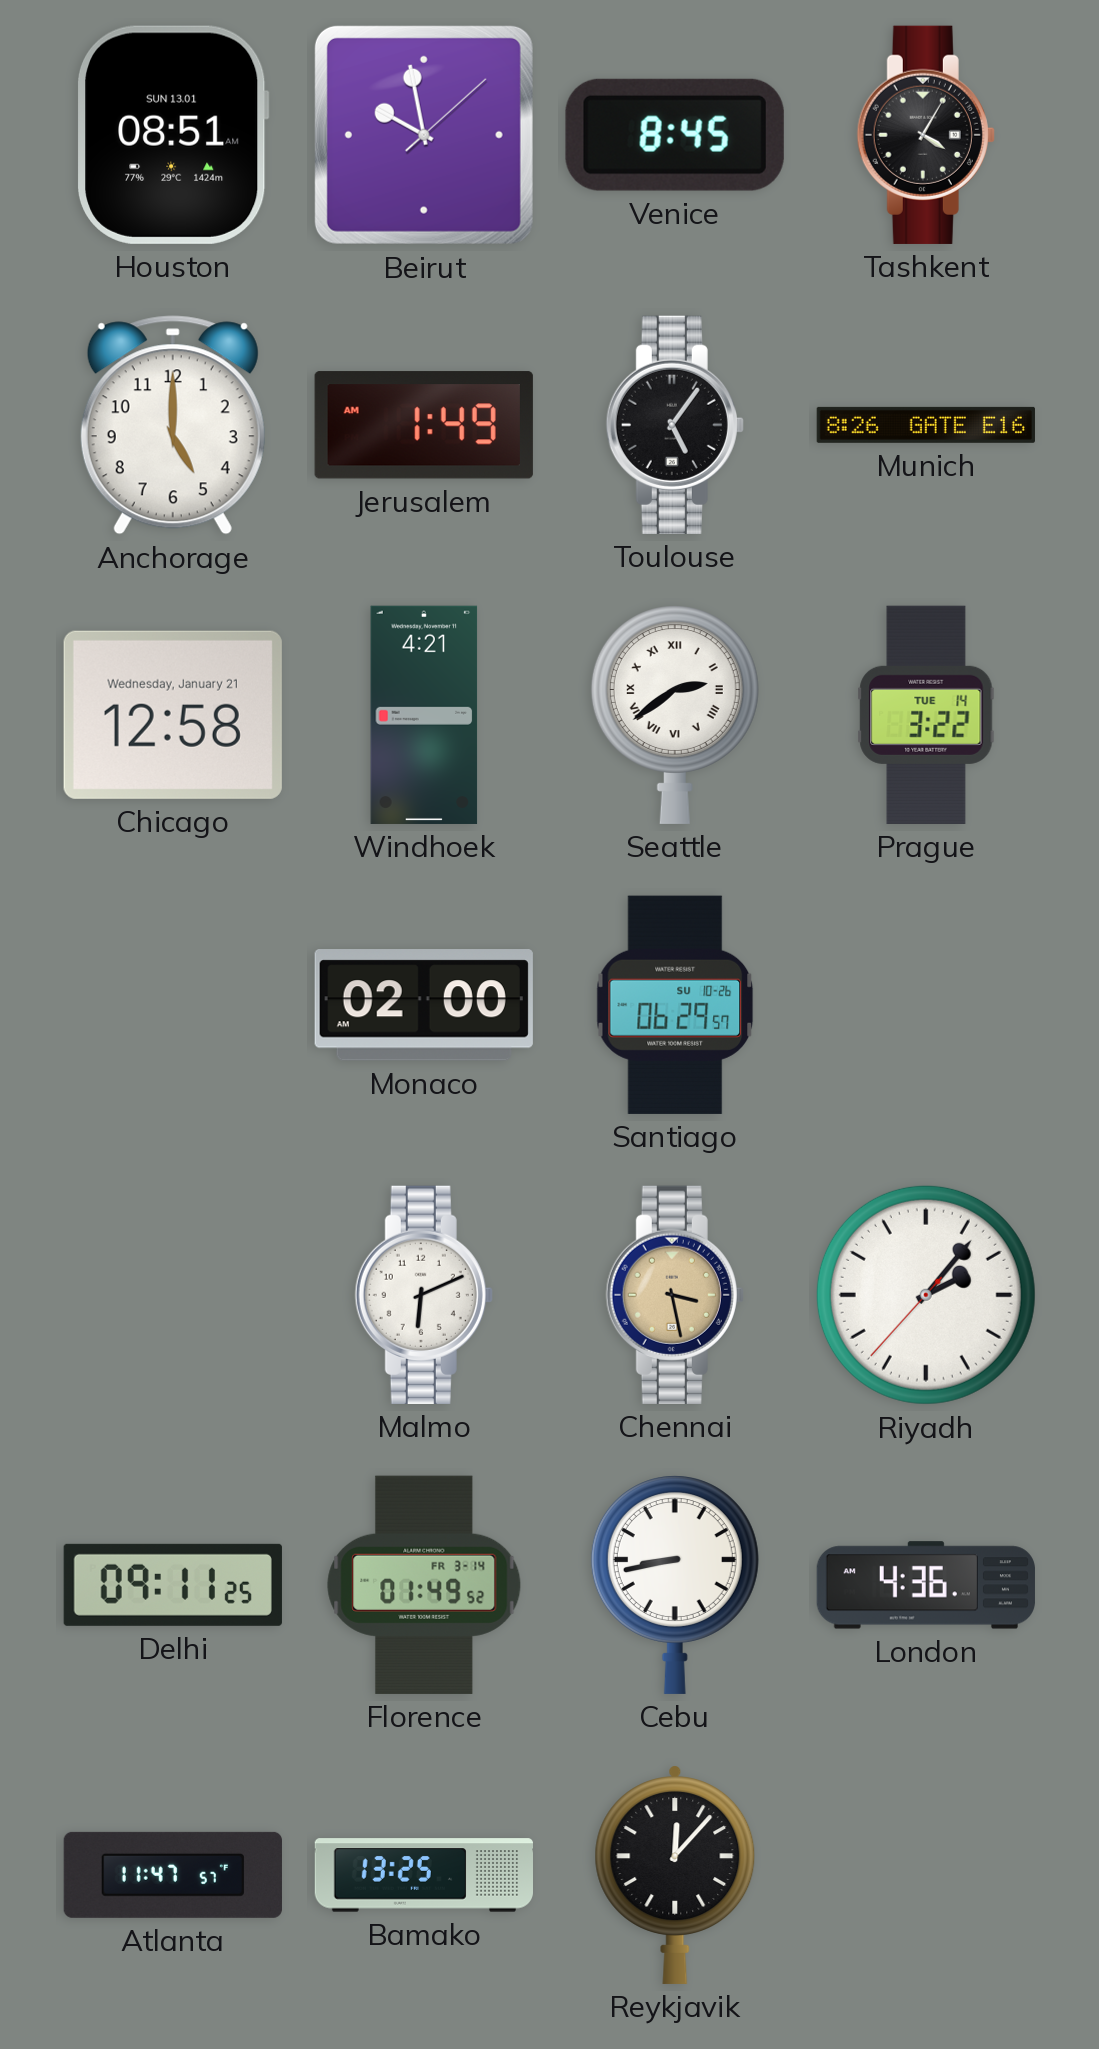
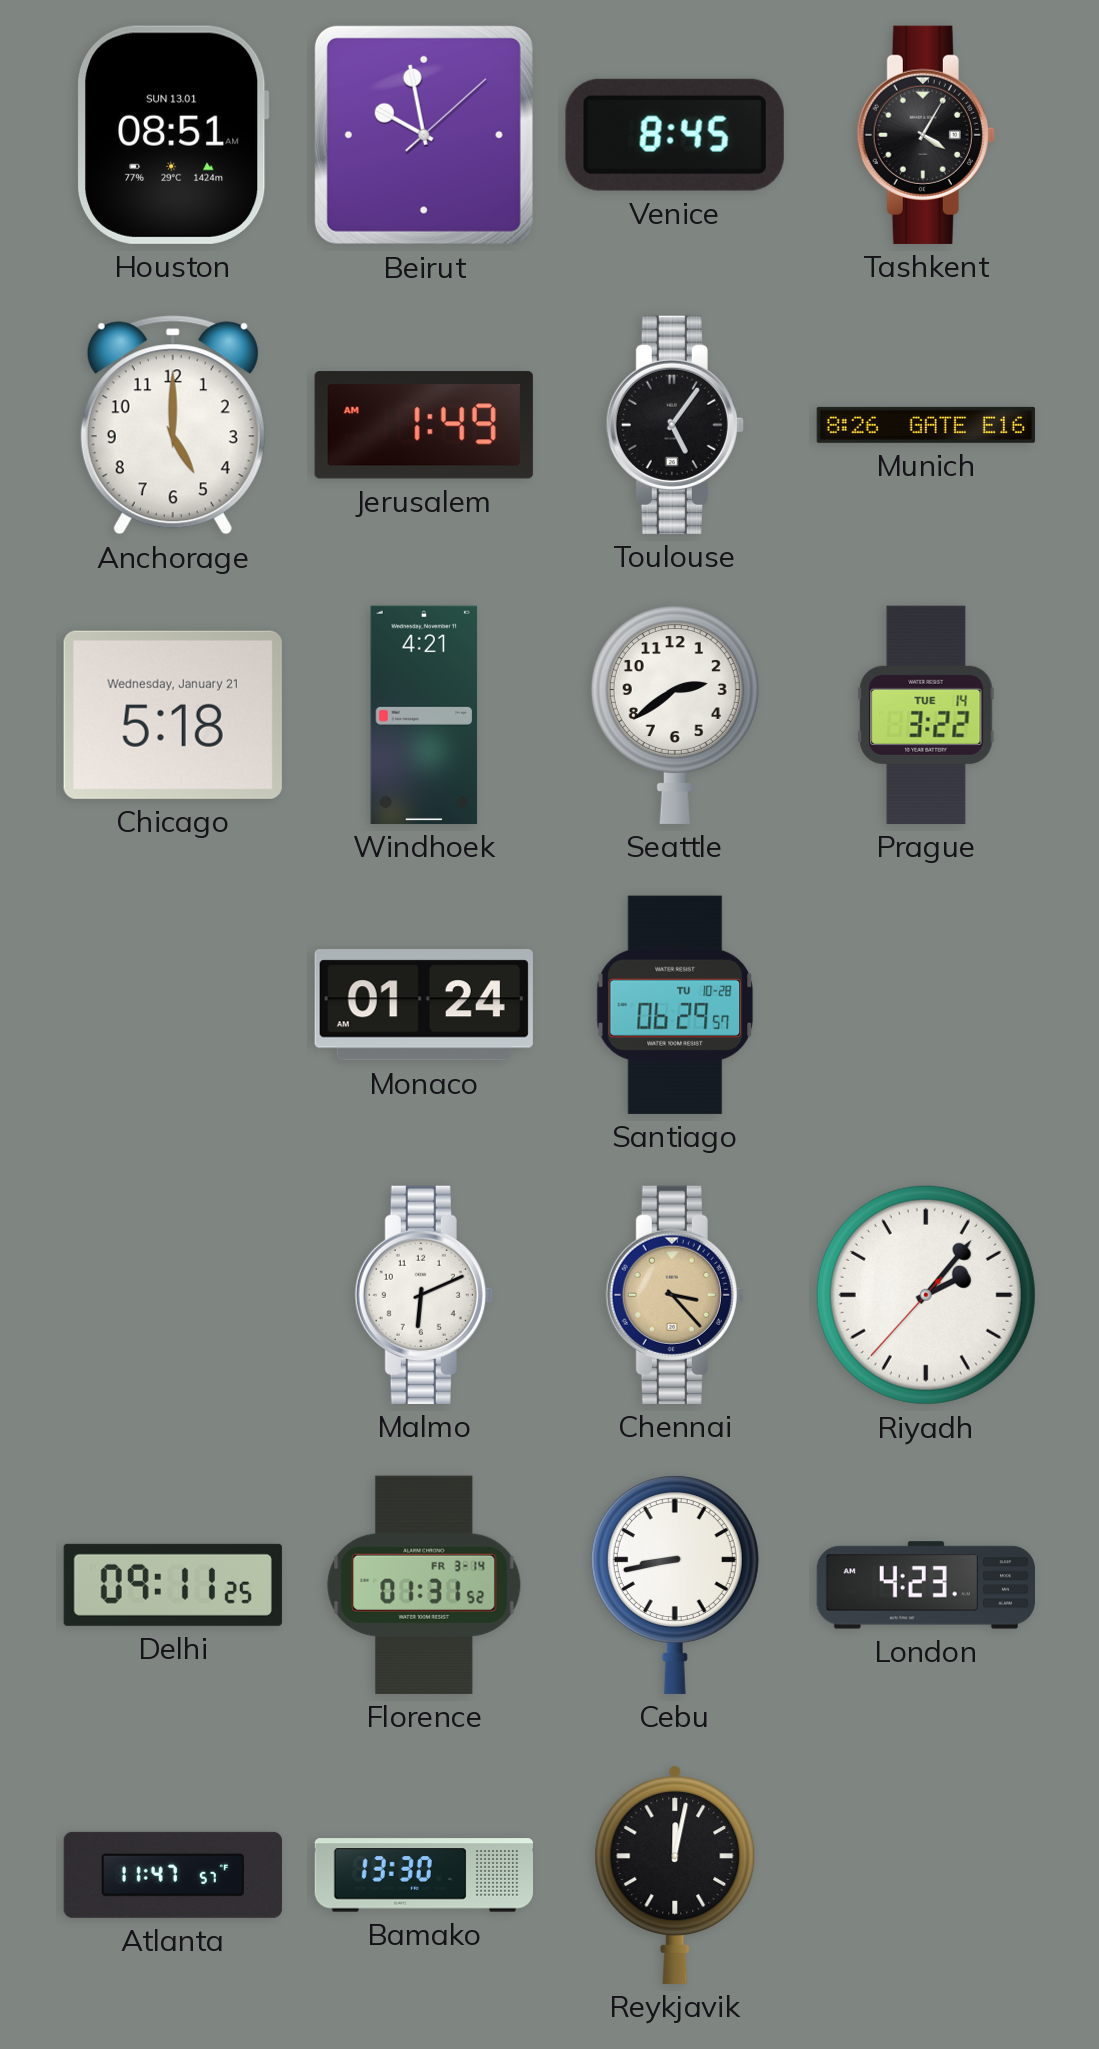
Chicago: 12:58 -> 5:18
Seattle numerals: Roman -> Arabic
Monaco: 02:00 -> 01:24
Santiago date: SU 10-26 -> TU 10-28
Chennai: 3:28 -> 3:23
Florence: 01:49 -> 01:31
London: 4:36 -> 4:23
Bamako: 13:25 -> 13:30
Reykjavik: 12:07 -> 12:02
